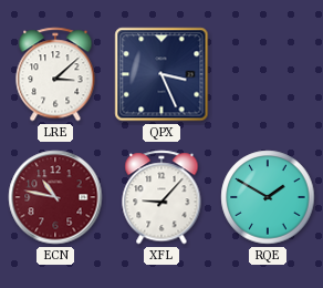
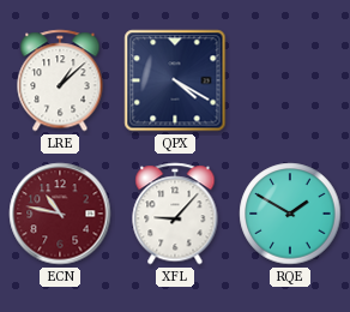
LRE: 3:08 -> 1:08
QPX: 3:26 -> 4:20
